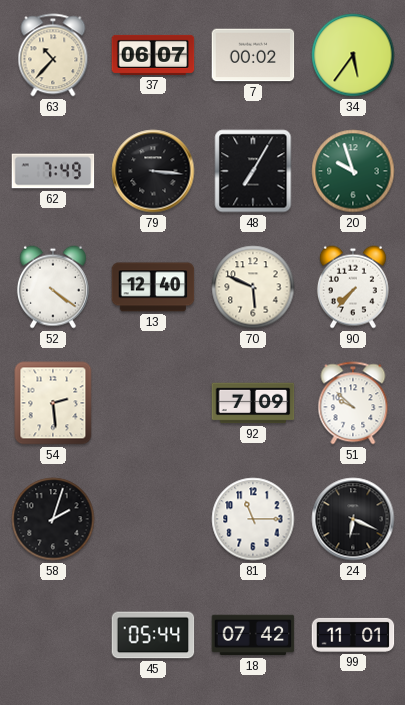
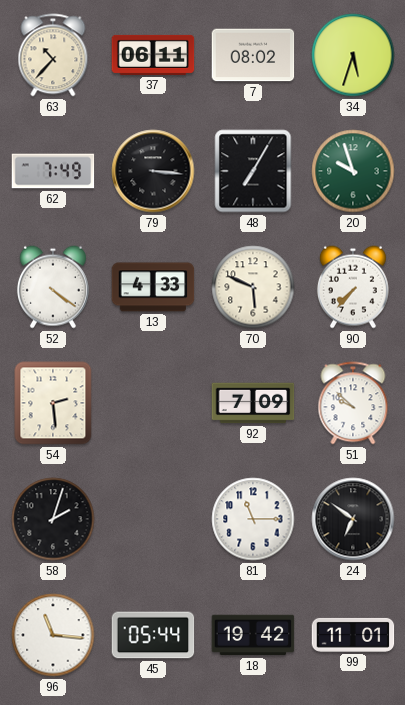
37: 06:07 -> 06:11
7: 00:02 -> 08:02
34: 5:36 -> 5:33
13: 12:40 -> 4:33
24: 6:19 -> 6:51
96: none -> 11:16
18: 07:42 -> 19:42
